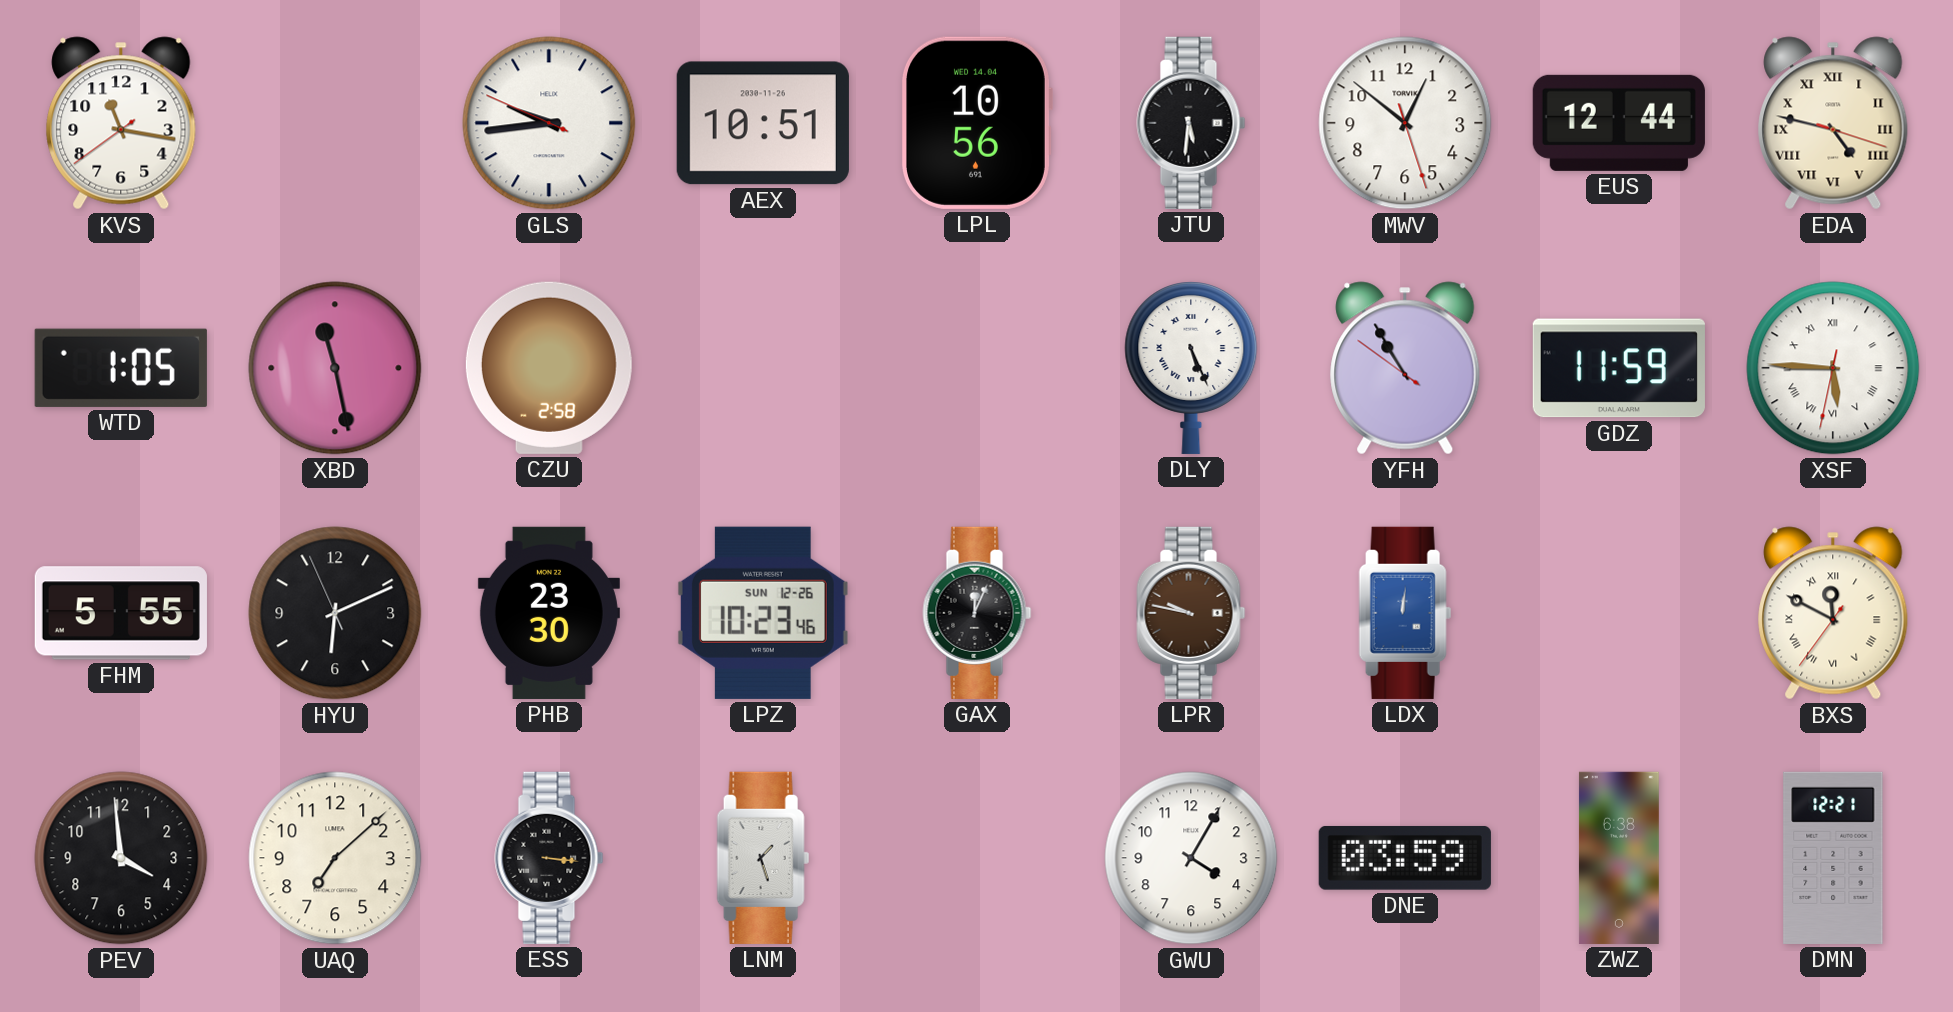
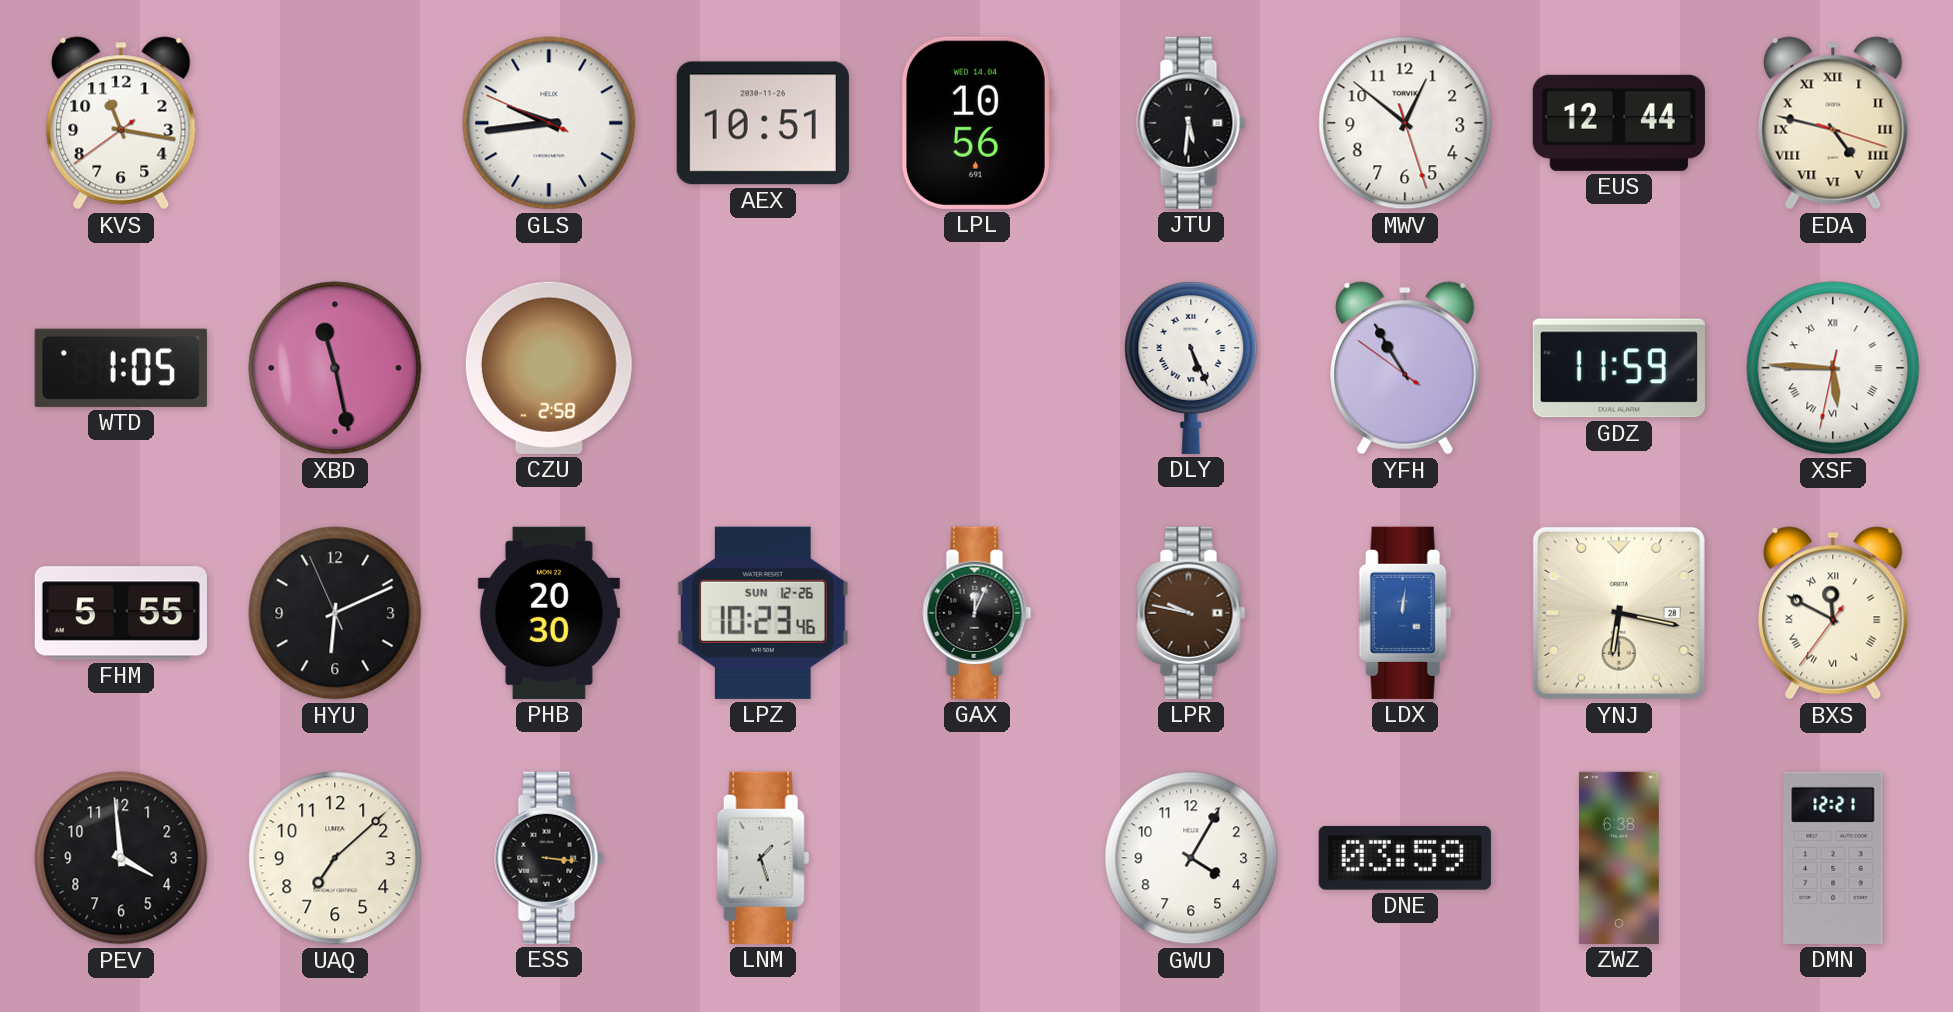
PHB: 23:30 -> 20:30
YNJ: none -> 6:17
